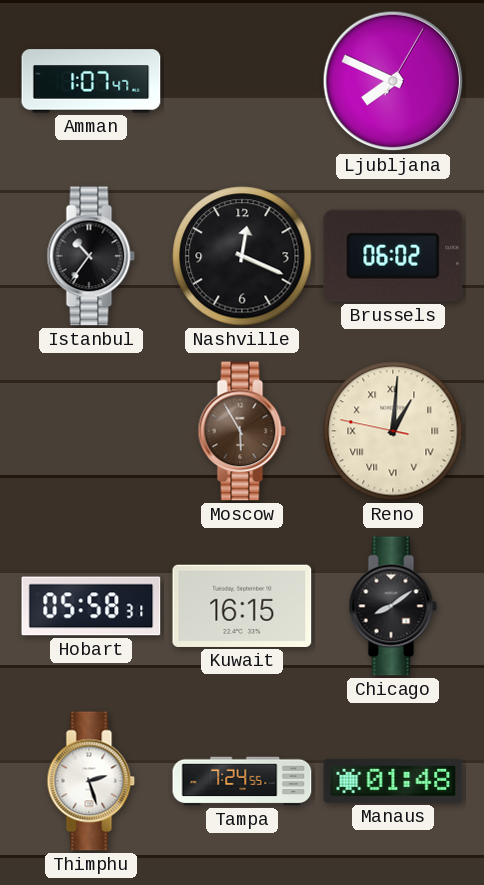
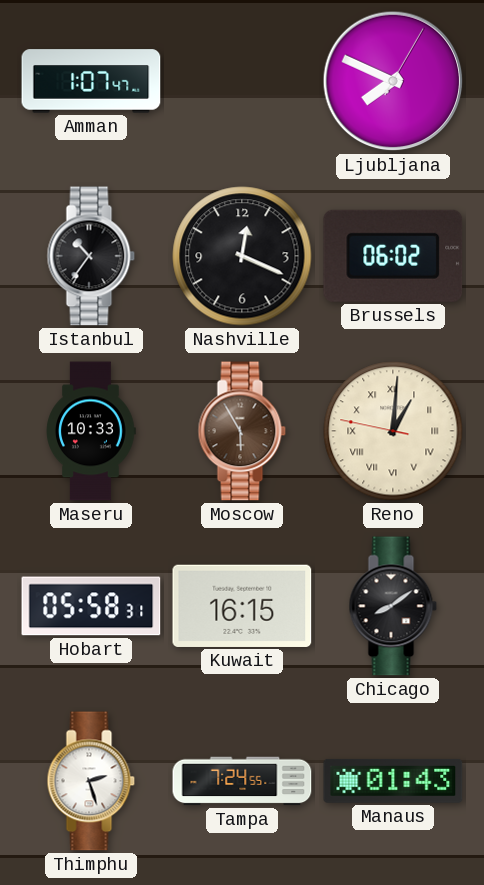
Maseru: none -> 10:33
Manaus: 01:48 -> 01:43
